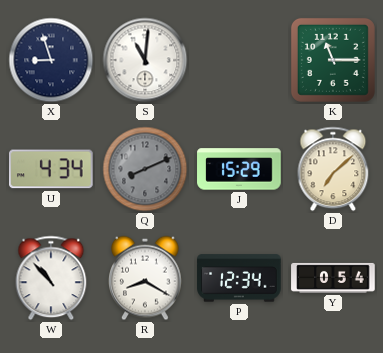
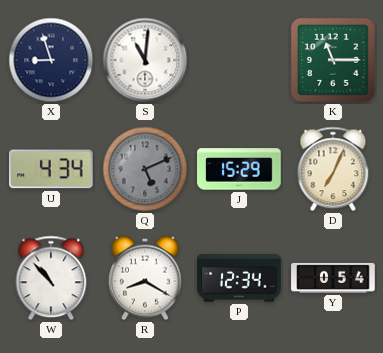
Q: 8:11 -> 5:11
D: 7:08 -> 7:04
